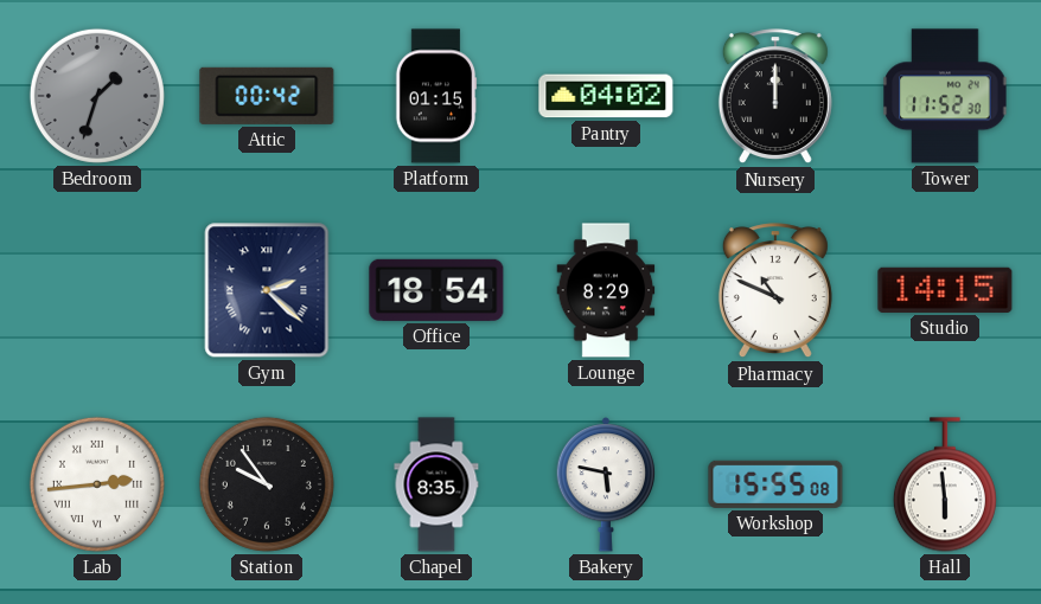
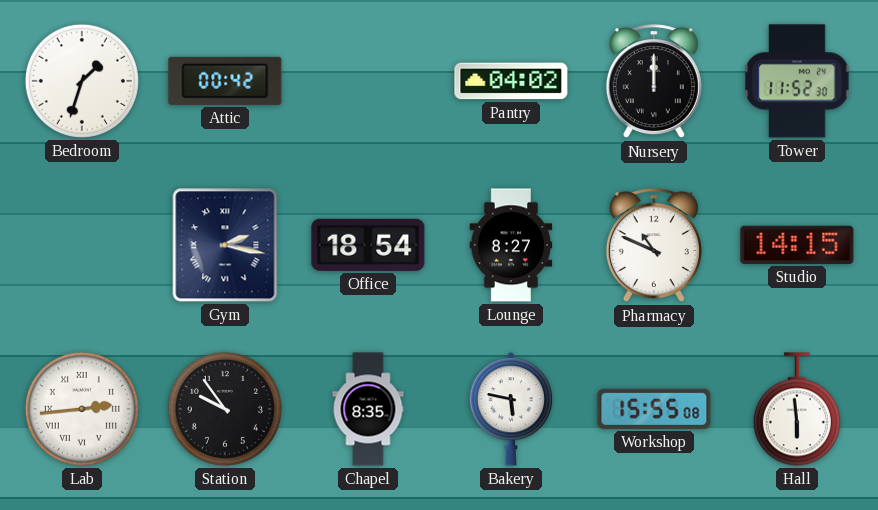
Bedroom dial: grey -> white
Platform: 01:15 -> none
Gym: 2:22 -> 2:17
Lounge: 8:29 -> 8:27
